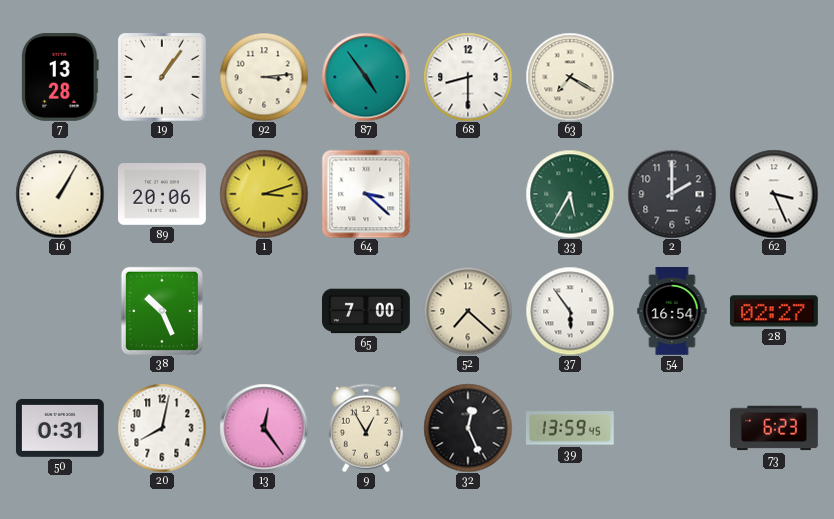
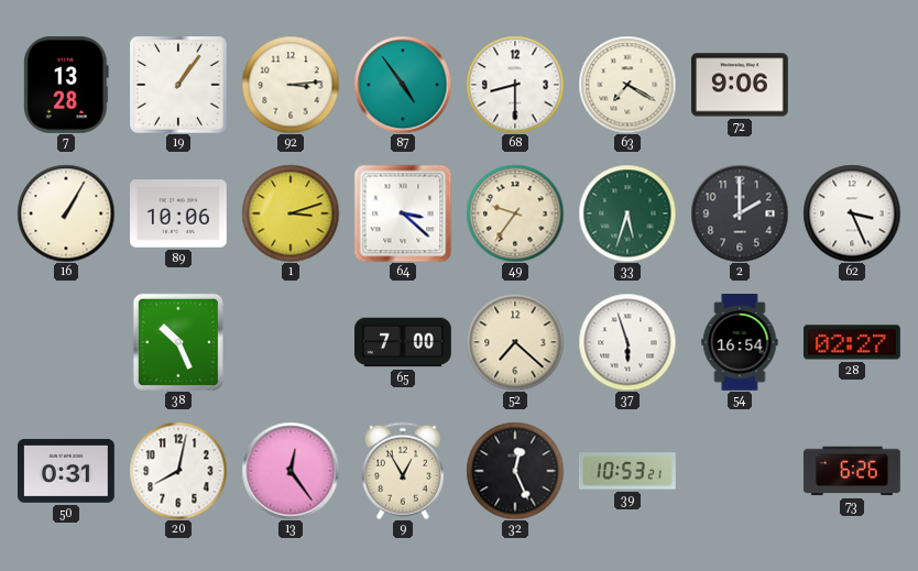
72: none -> 9:06
89: 20:06 -> 10:06
49: none -> 9:36
33: 5:35 -> 5:33
37: 5:54 -> 5:57
39: 13:59 -> 10:53
73: 6:23 -> 6:26
